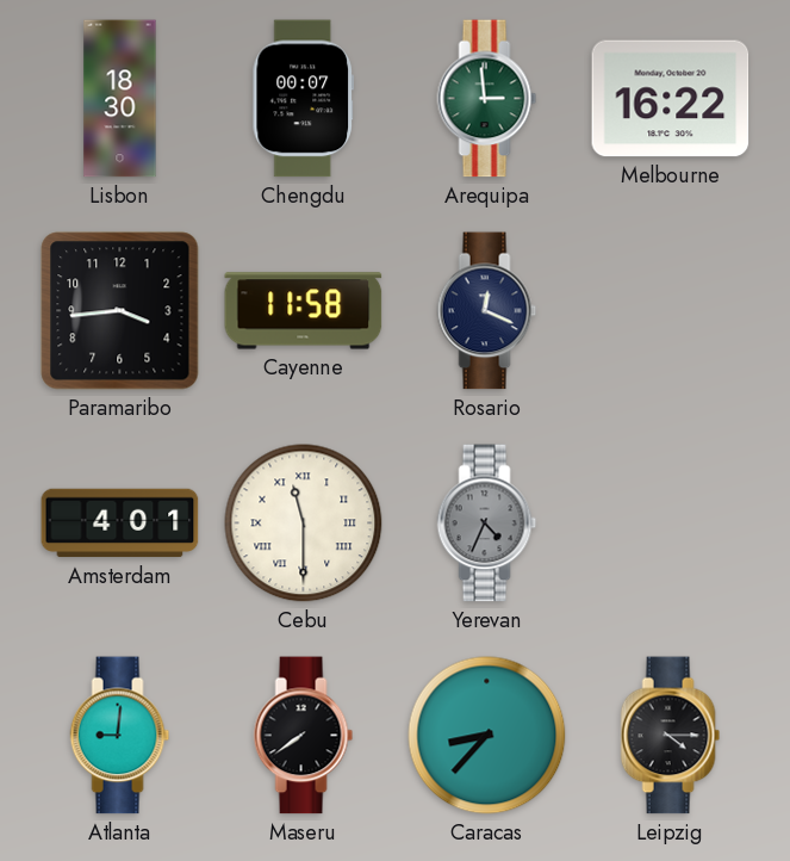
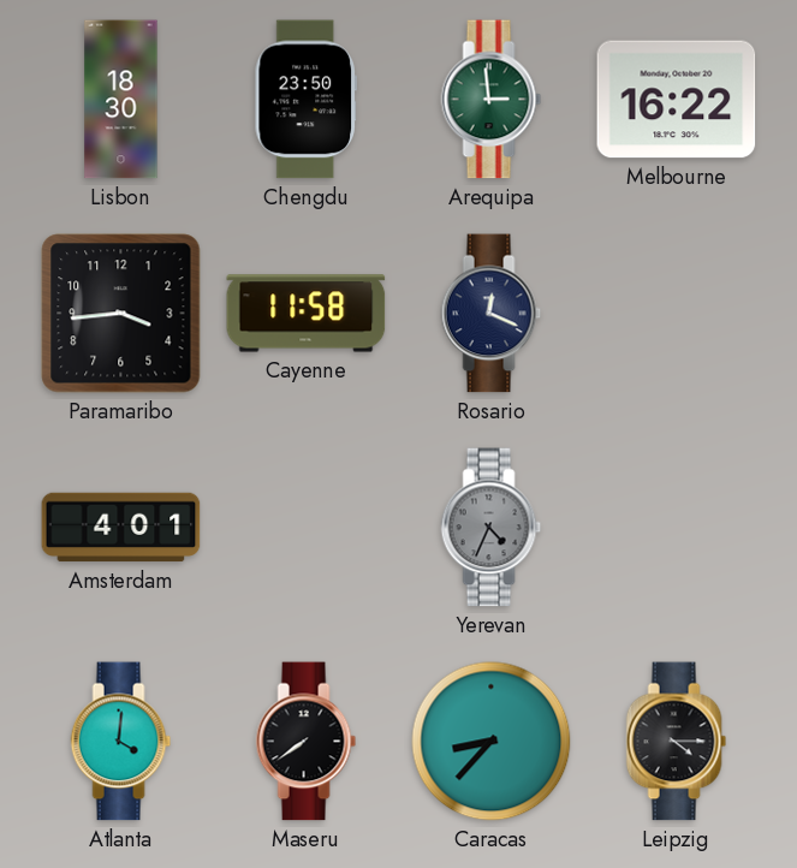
Chengdu: 00:07 -> 23:50
Cebu: 11:30 -> none
Atlanta: 9:01 -> 4:01
